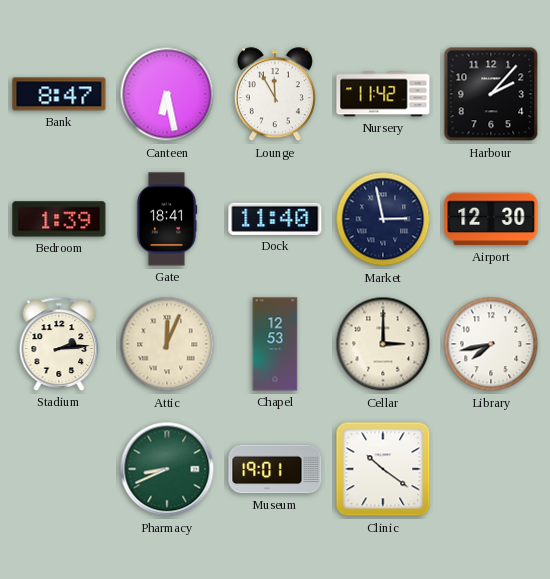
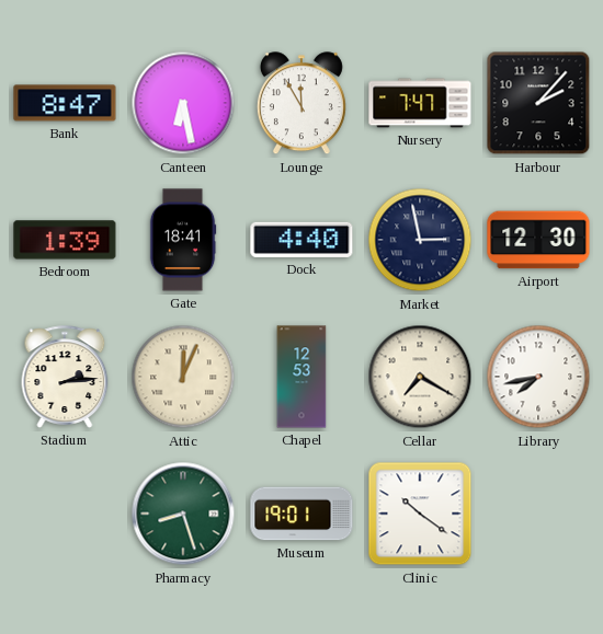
Nursery: 11:42 -> 7:47
Dock: 11:40 -> 4:40
Cellar: 3:00 -> 7:20
Pharmacy: 8:41 -> 8:27
